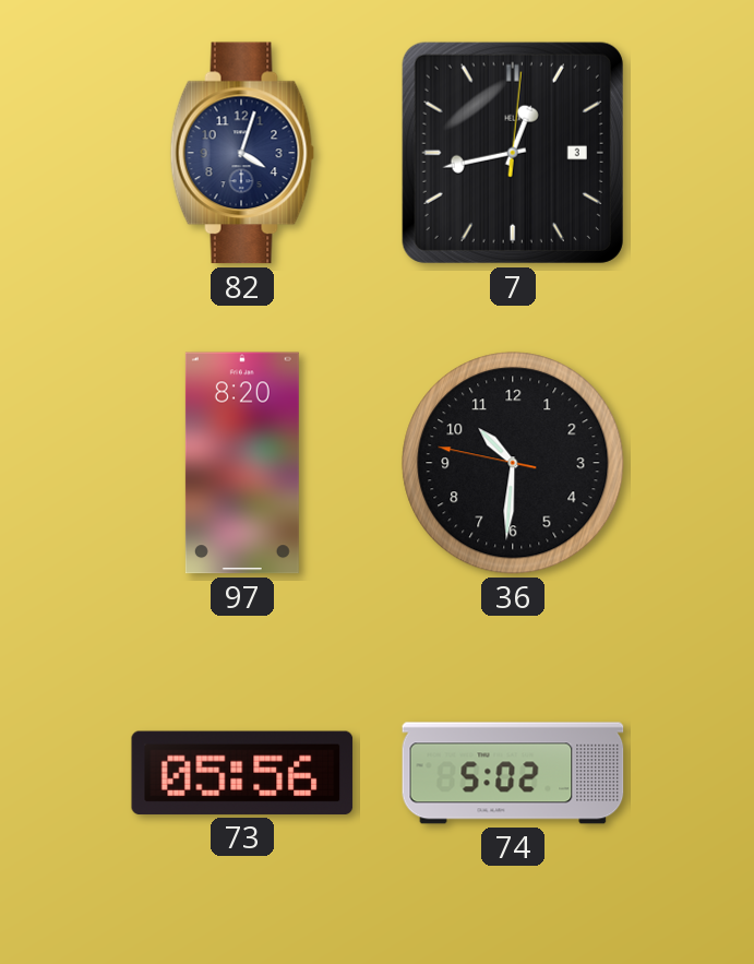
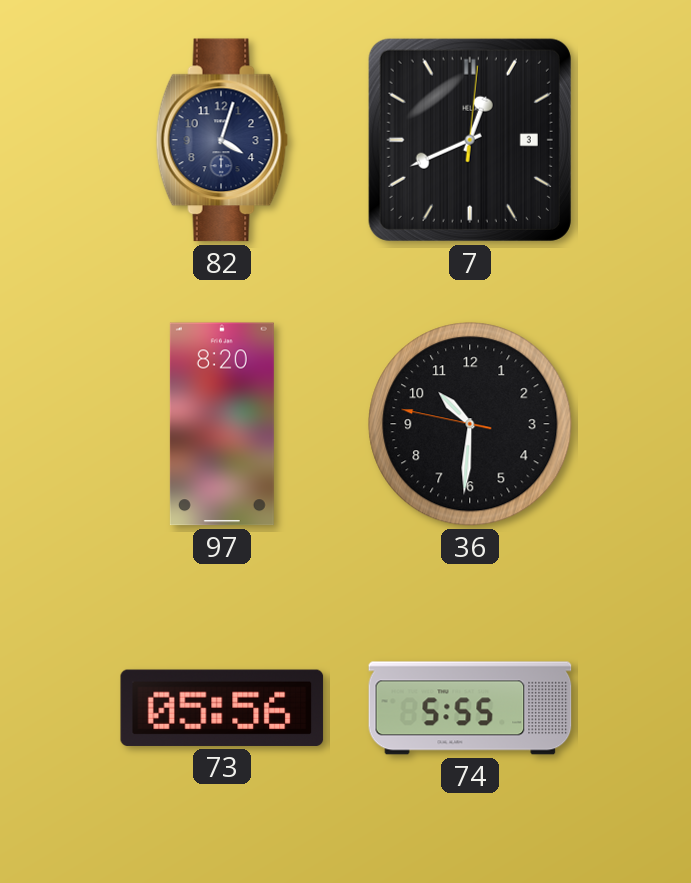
7: 12:43 -> 12:41
74: 5:02 -> 5:55
